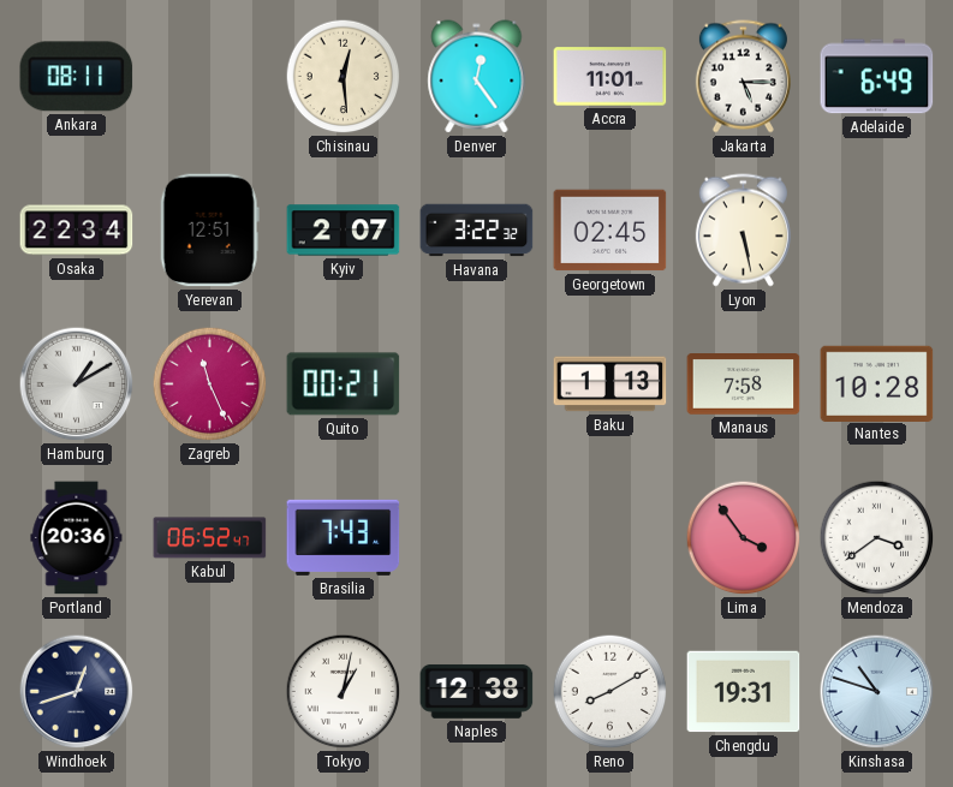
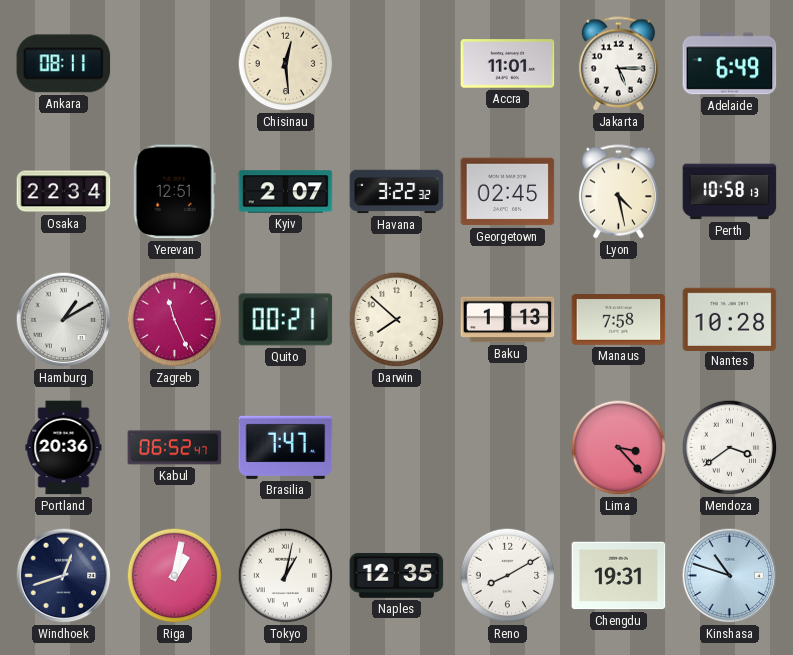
Denver: 12:24 -> none
Lyon: 5:28 -> 4:28
Perth: none -> 10:58
Darwin: none -> 7:52
Brasilia: 7:43 -> 7:47
Lima: 3:54 -> 3:23
Riga: none -> 1:02
Naples: 12:38 -> 12:35
